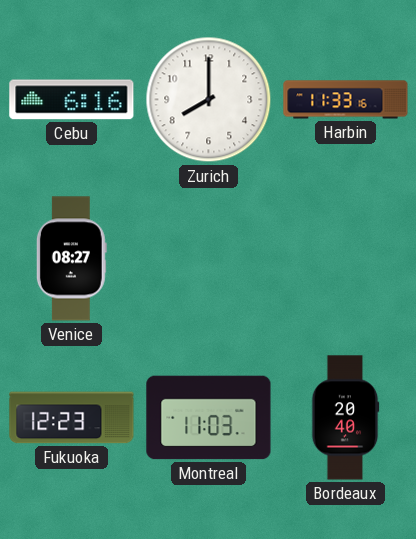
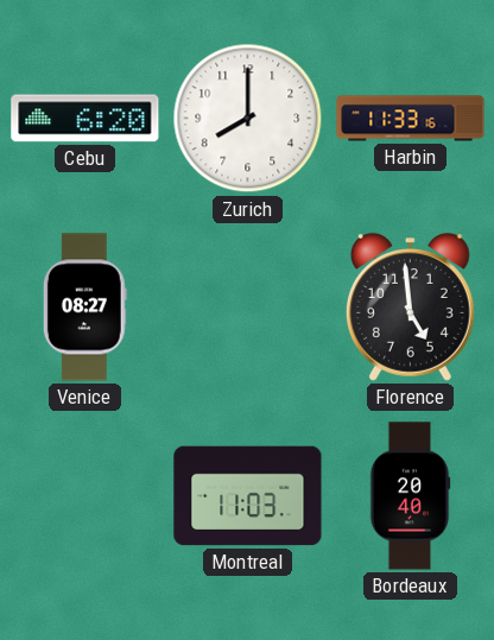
Cebu: 6:16 -> 6:20
Florence: none -> 4:59
Fukuoka: 12:23 -> none
